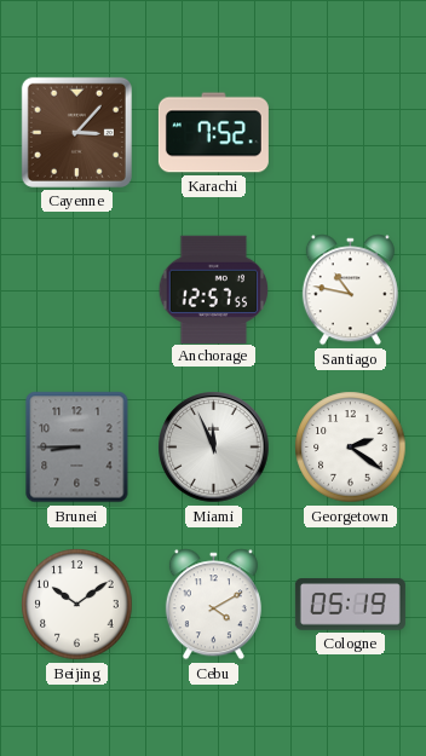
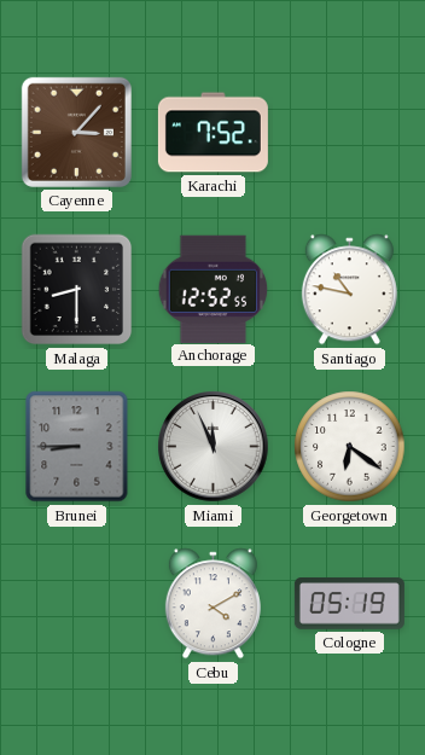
Malaga: none -> 8:30
Anchorage: 12:57 -> 12:52
Georgetown: 2:21 -> 6:21
Beijing: 10:09 -> none
